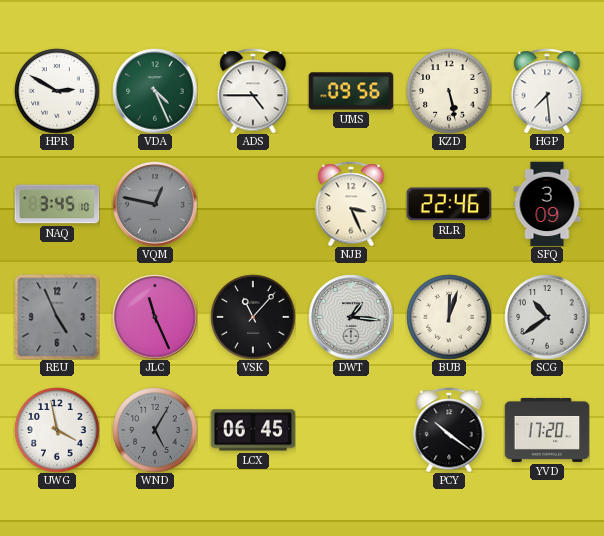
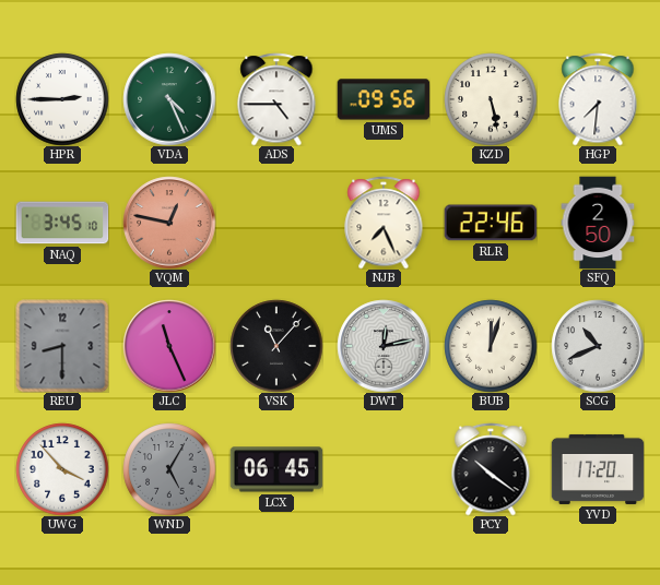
HPR: 2:50 -> 2:45
HGP: 7:29 -> 7:31
VQM dial: grey -> salmon
NJB: 3:26 -> 7:26
SFQ: 3:09 -> 2:50
REU: 4:56 -> 8:30
DWT: 1:16 -> 12:13
SCG: 10:39 -> 10:41
UWG: 3:58 -> 3:53
